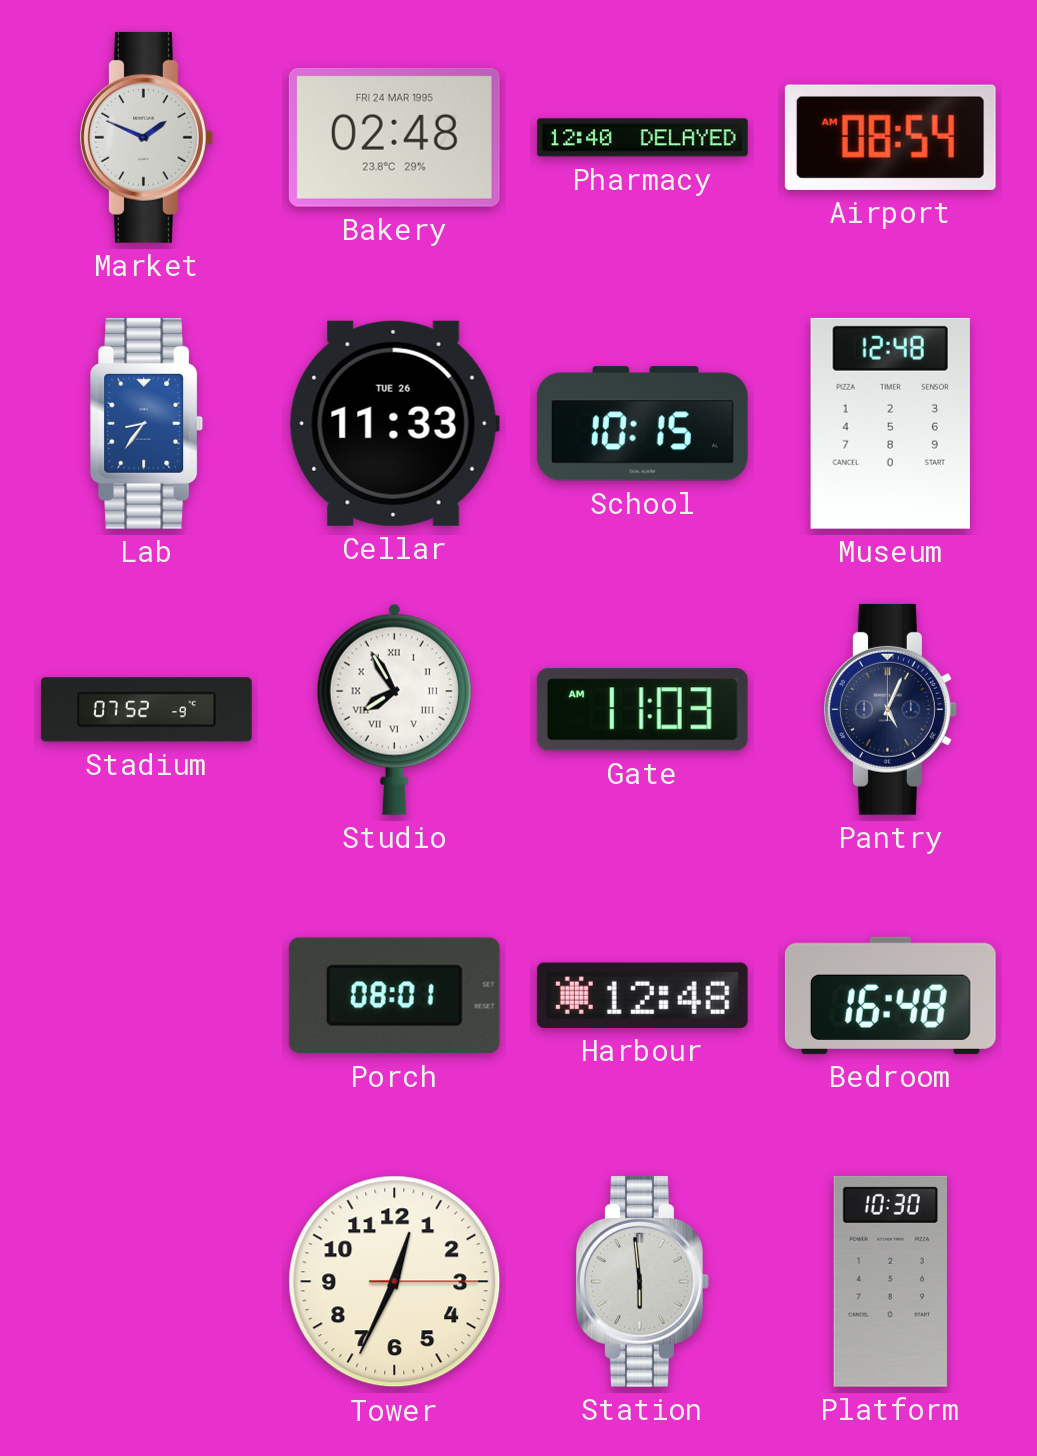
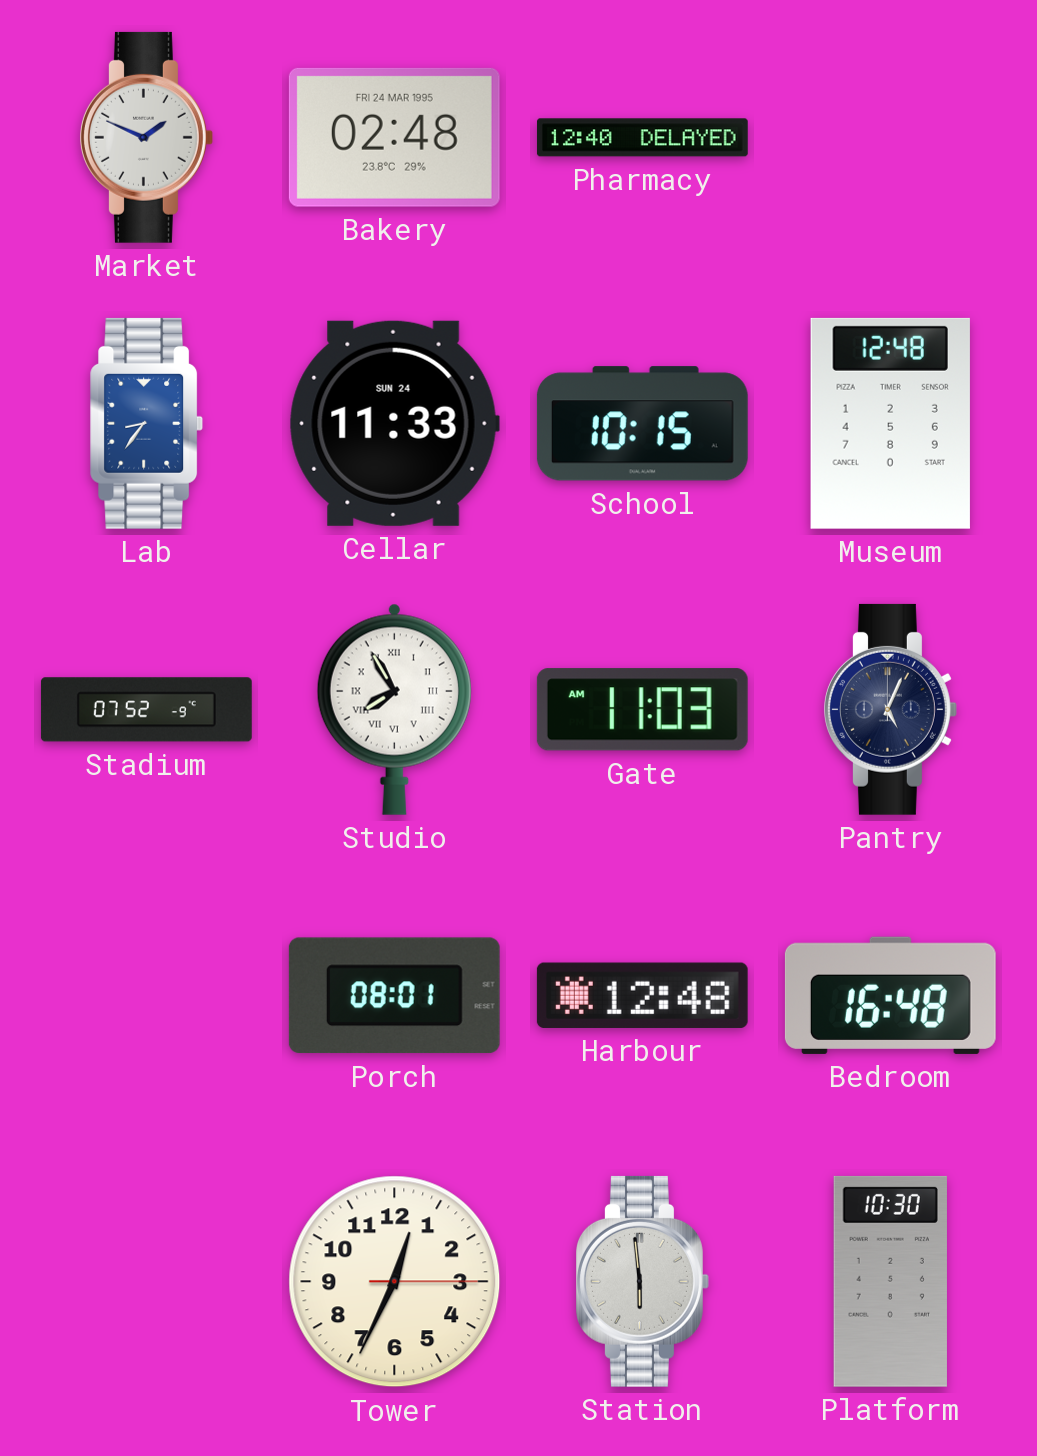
Airport: 08:54 -> none
Cellar date: TUE 26 -> SUN 24
